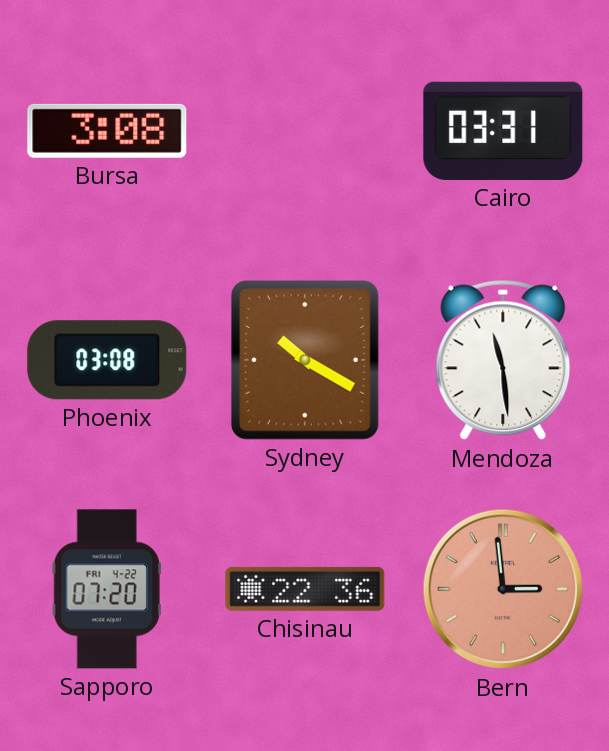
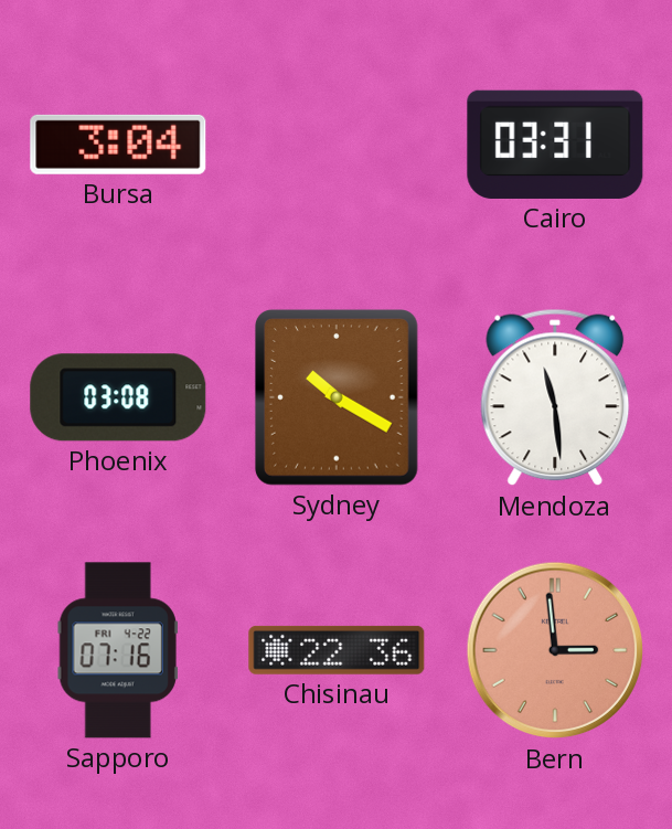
Bursa: 3:08 -> 3:04
Sapporo: 07:20 -> 07:16
